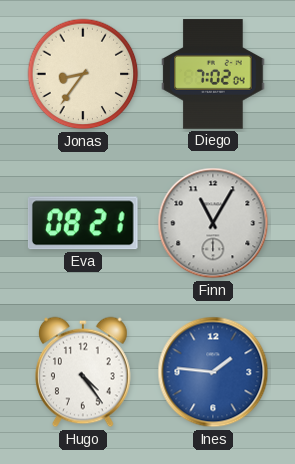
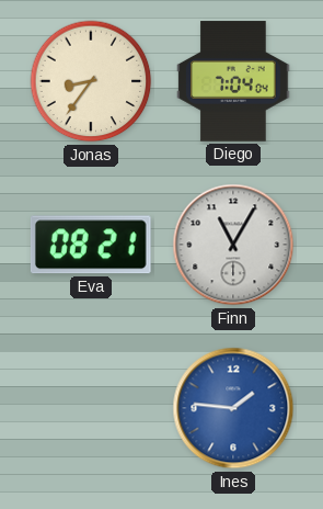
Diego: 7:02 -> 7:04
Hugo: 4:24 -> none
